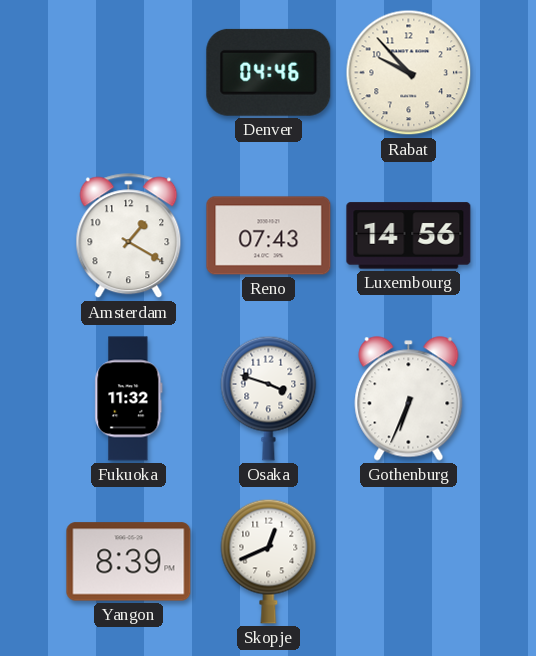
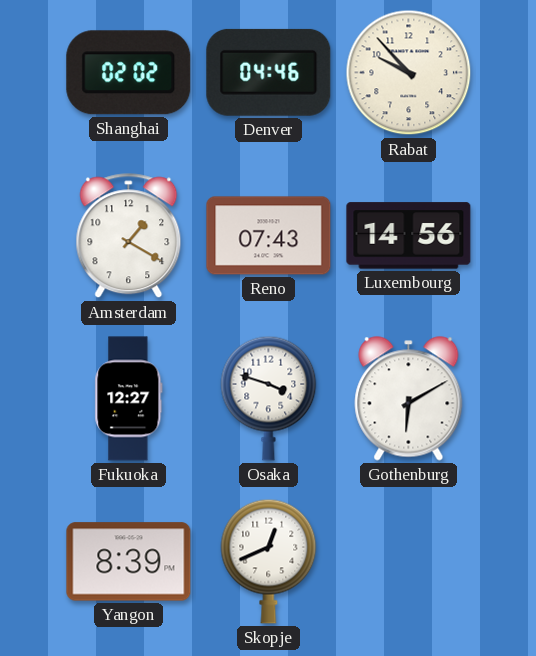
Shanghai: none -> 02:02
Fukuoka: 11:32 -> 12:27
Gothenburg: 6:34 -> 6:10
